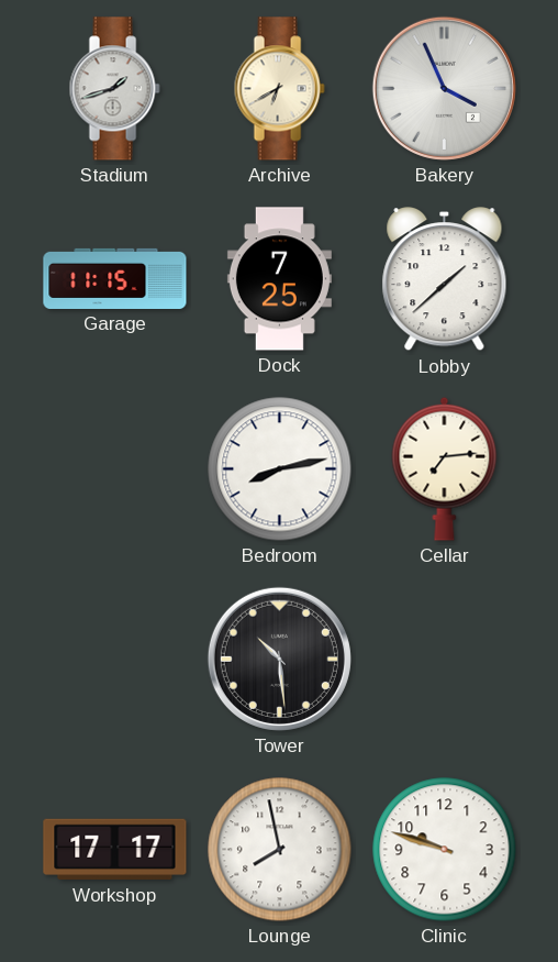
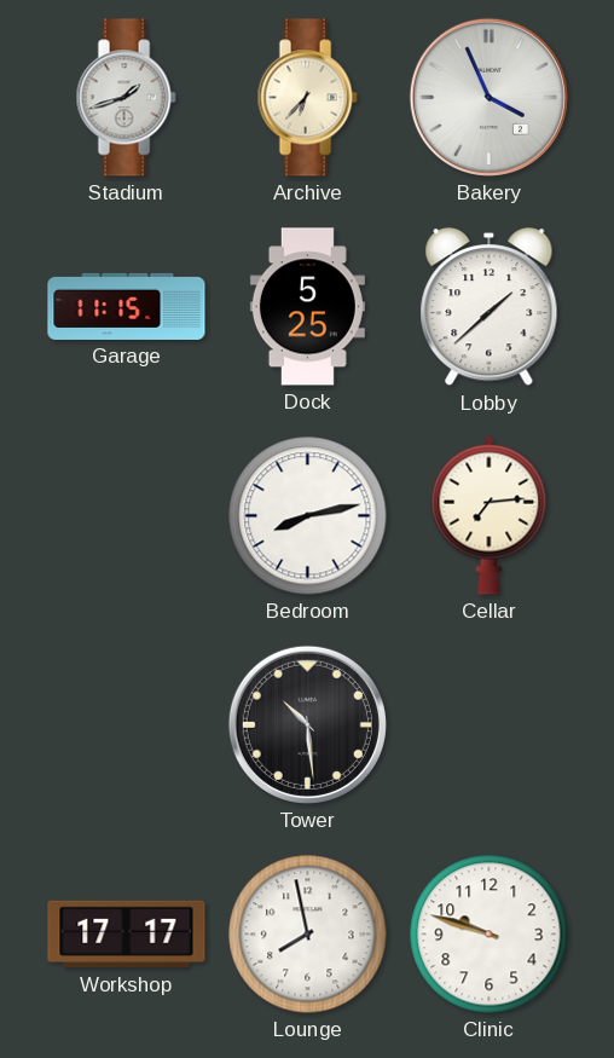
Archive: 6:40 -> 6:37
Dock: 7:25 -> 5:25
